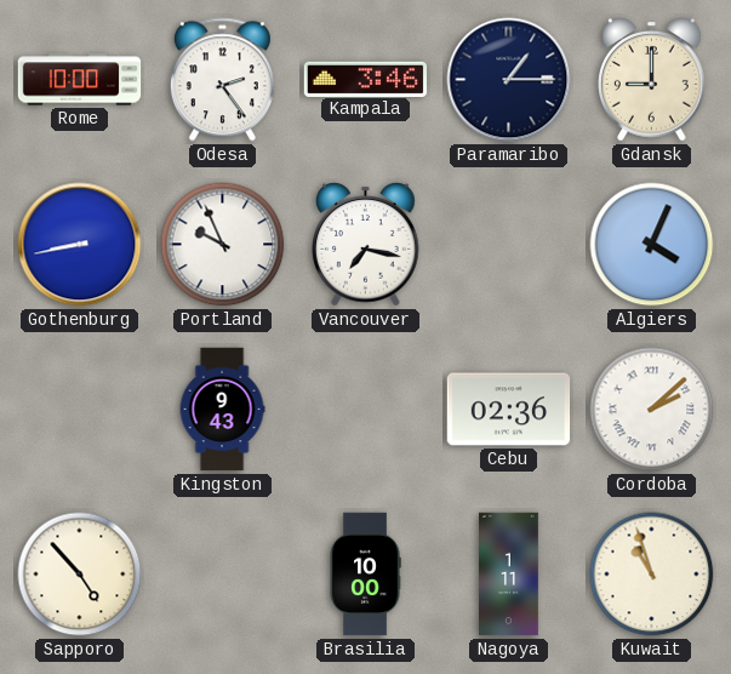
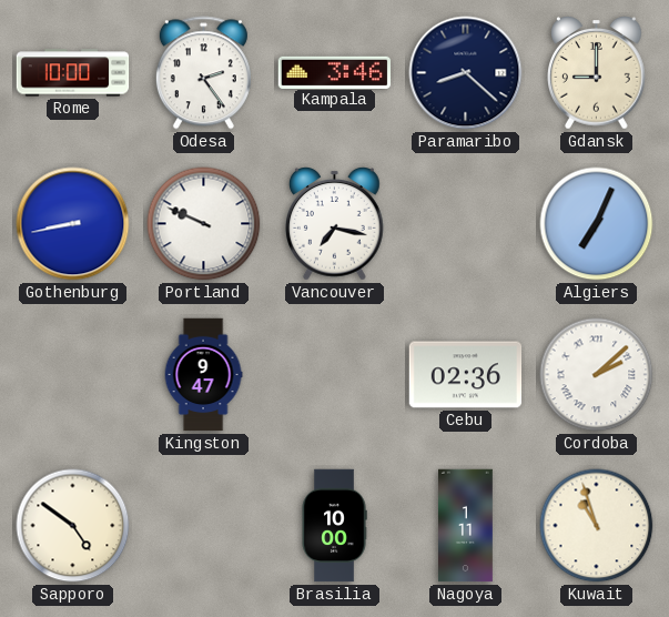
Paramaribo: 1:15 -> 8:22
Portland: 9:56 -> 9:49
Algiers: 4:04 -> 7:04
Kingston: 9:43 -> 9:47
Sapporo: 4:53 -> 4:51
